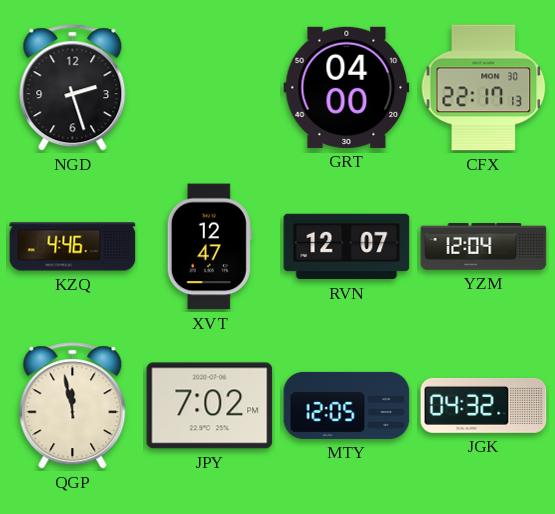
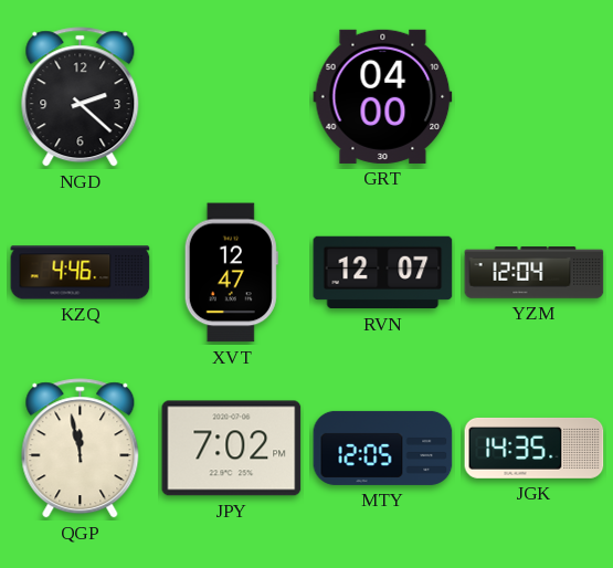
NGD: 2:27 -> 2:22
CFX: 22:17 -> none
JGK: 04:32 -> 14:35
